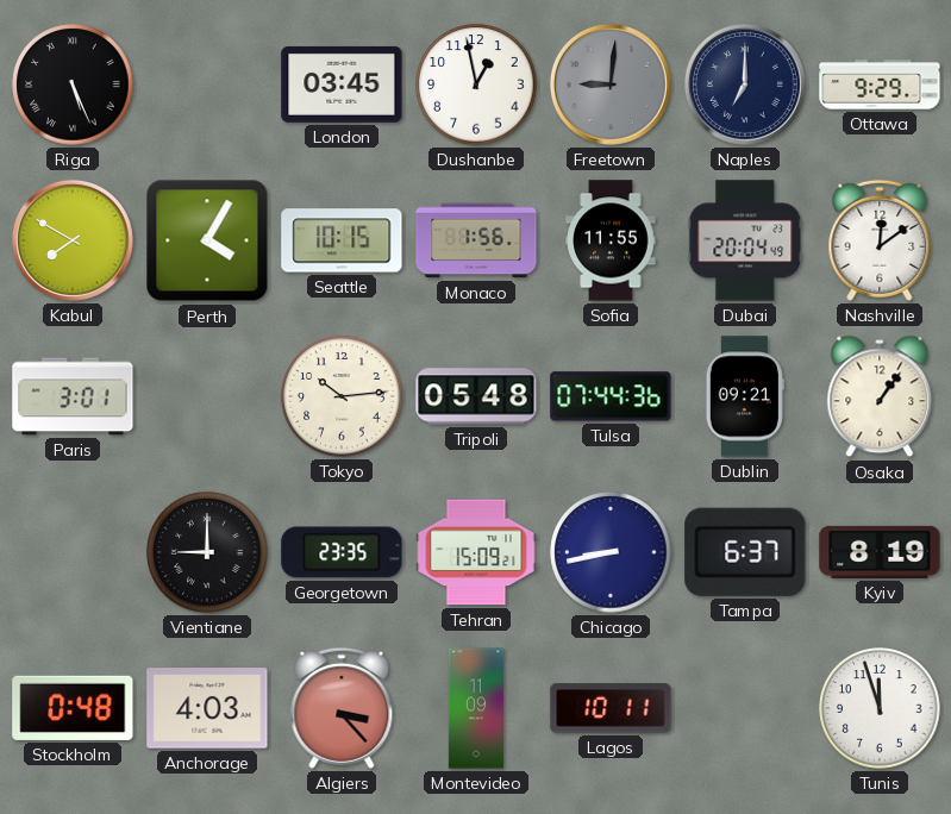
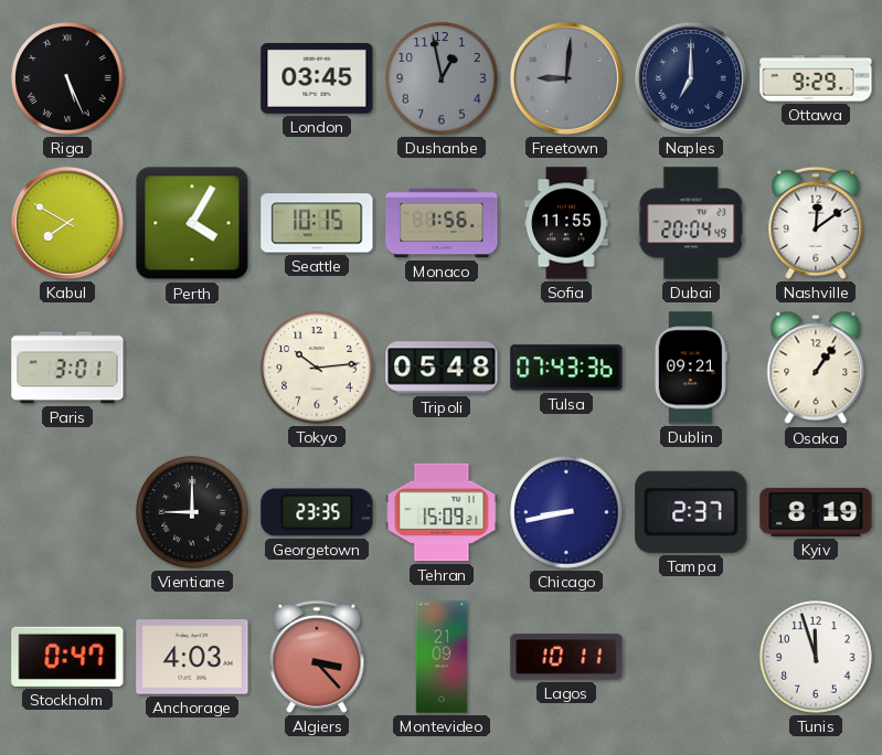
Dushanbe dial: white -> grey
Tulsa: 07:44 -> 07:43
Tampa: 6:37 -> 2:37
Stockholm: 0:48 -> 0:47
Montevideo: 11:09 -> 21:09
